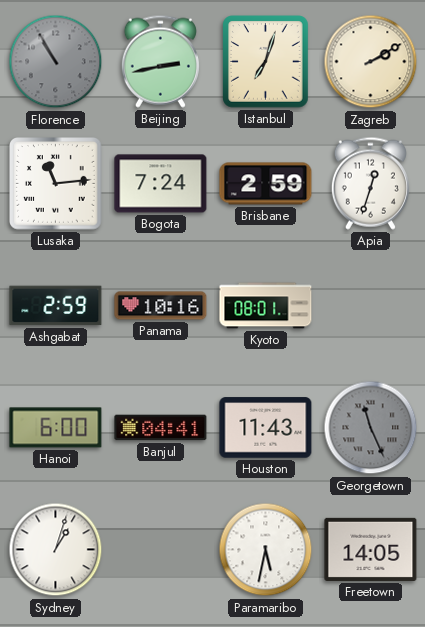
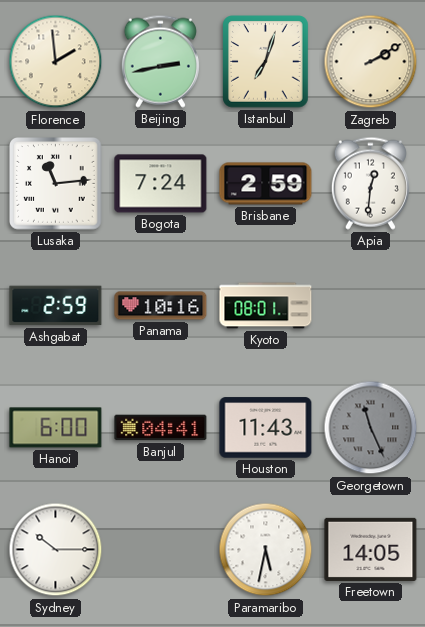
Florence: 10:55 -> 1:59
Florence dial: grey -> cream
Apia: 12:33 -> 12:31
Sydney: 1:03 -> 10:15
